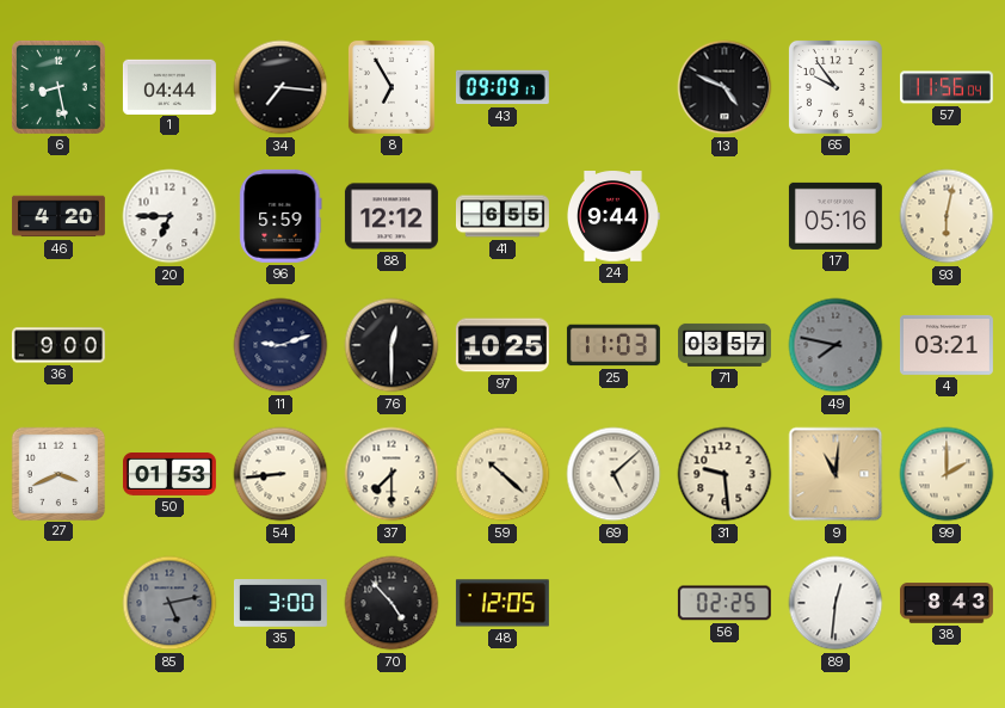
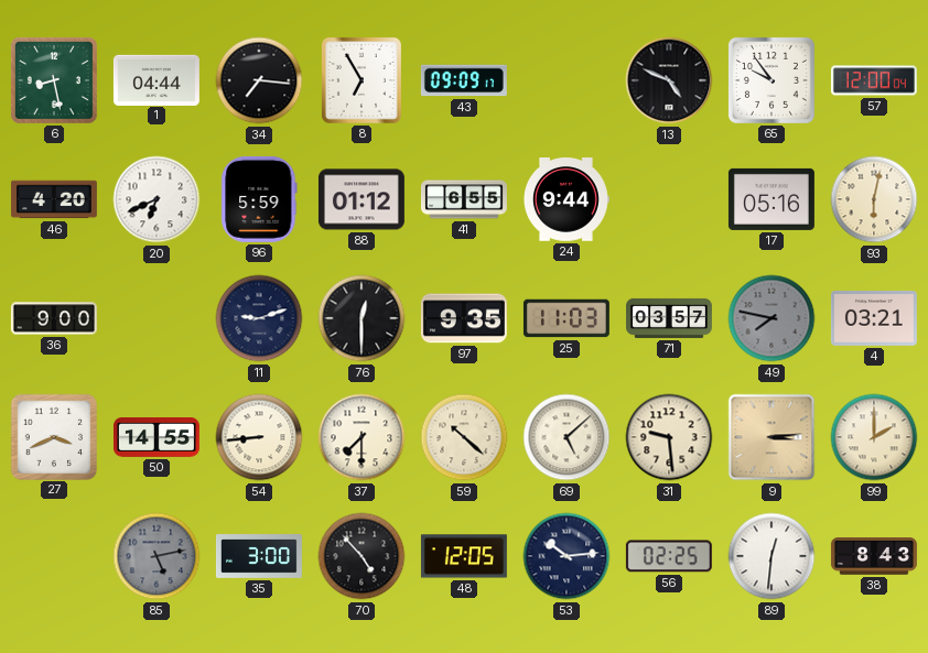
57: 11:56 -> 12:00
20: 6:45 -> 6:41
88: 12:12 -> 01:12
97: 10:25 -> 9:35
50: 01:53 -> 14:55
9: 11:01 -> 3:14
53: none -> 10:14
